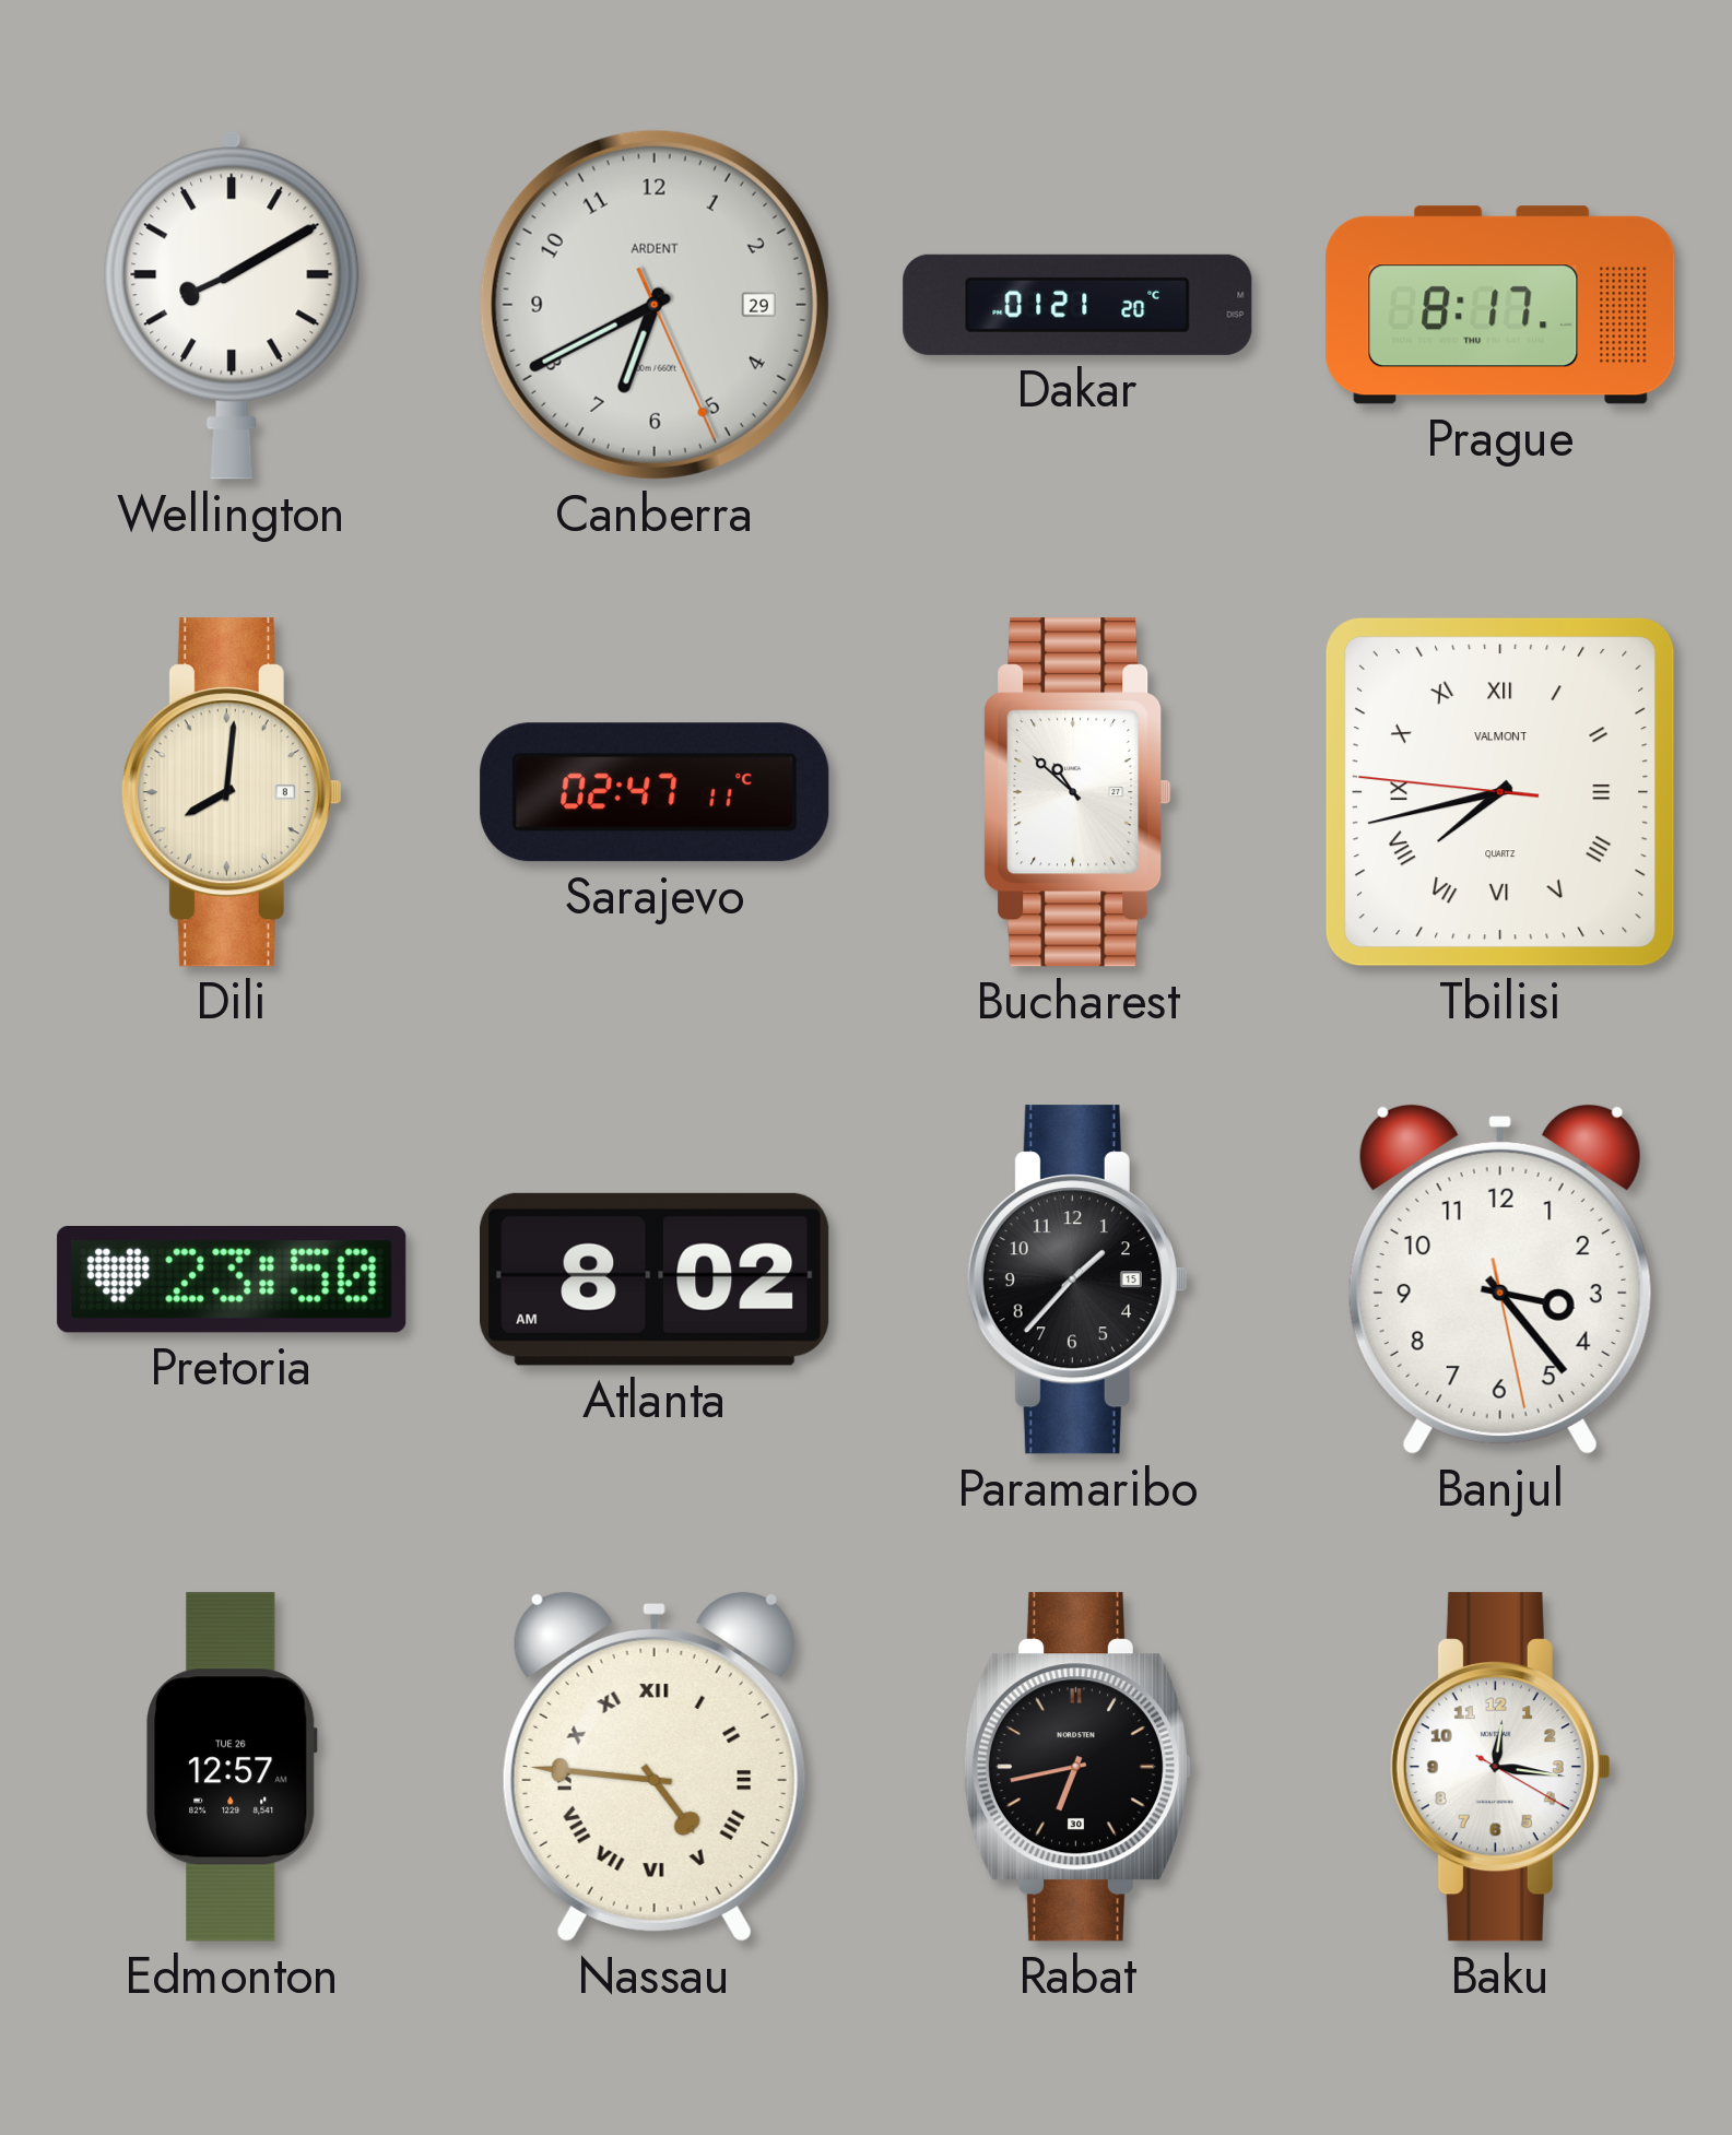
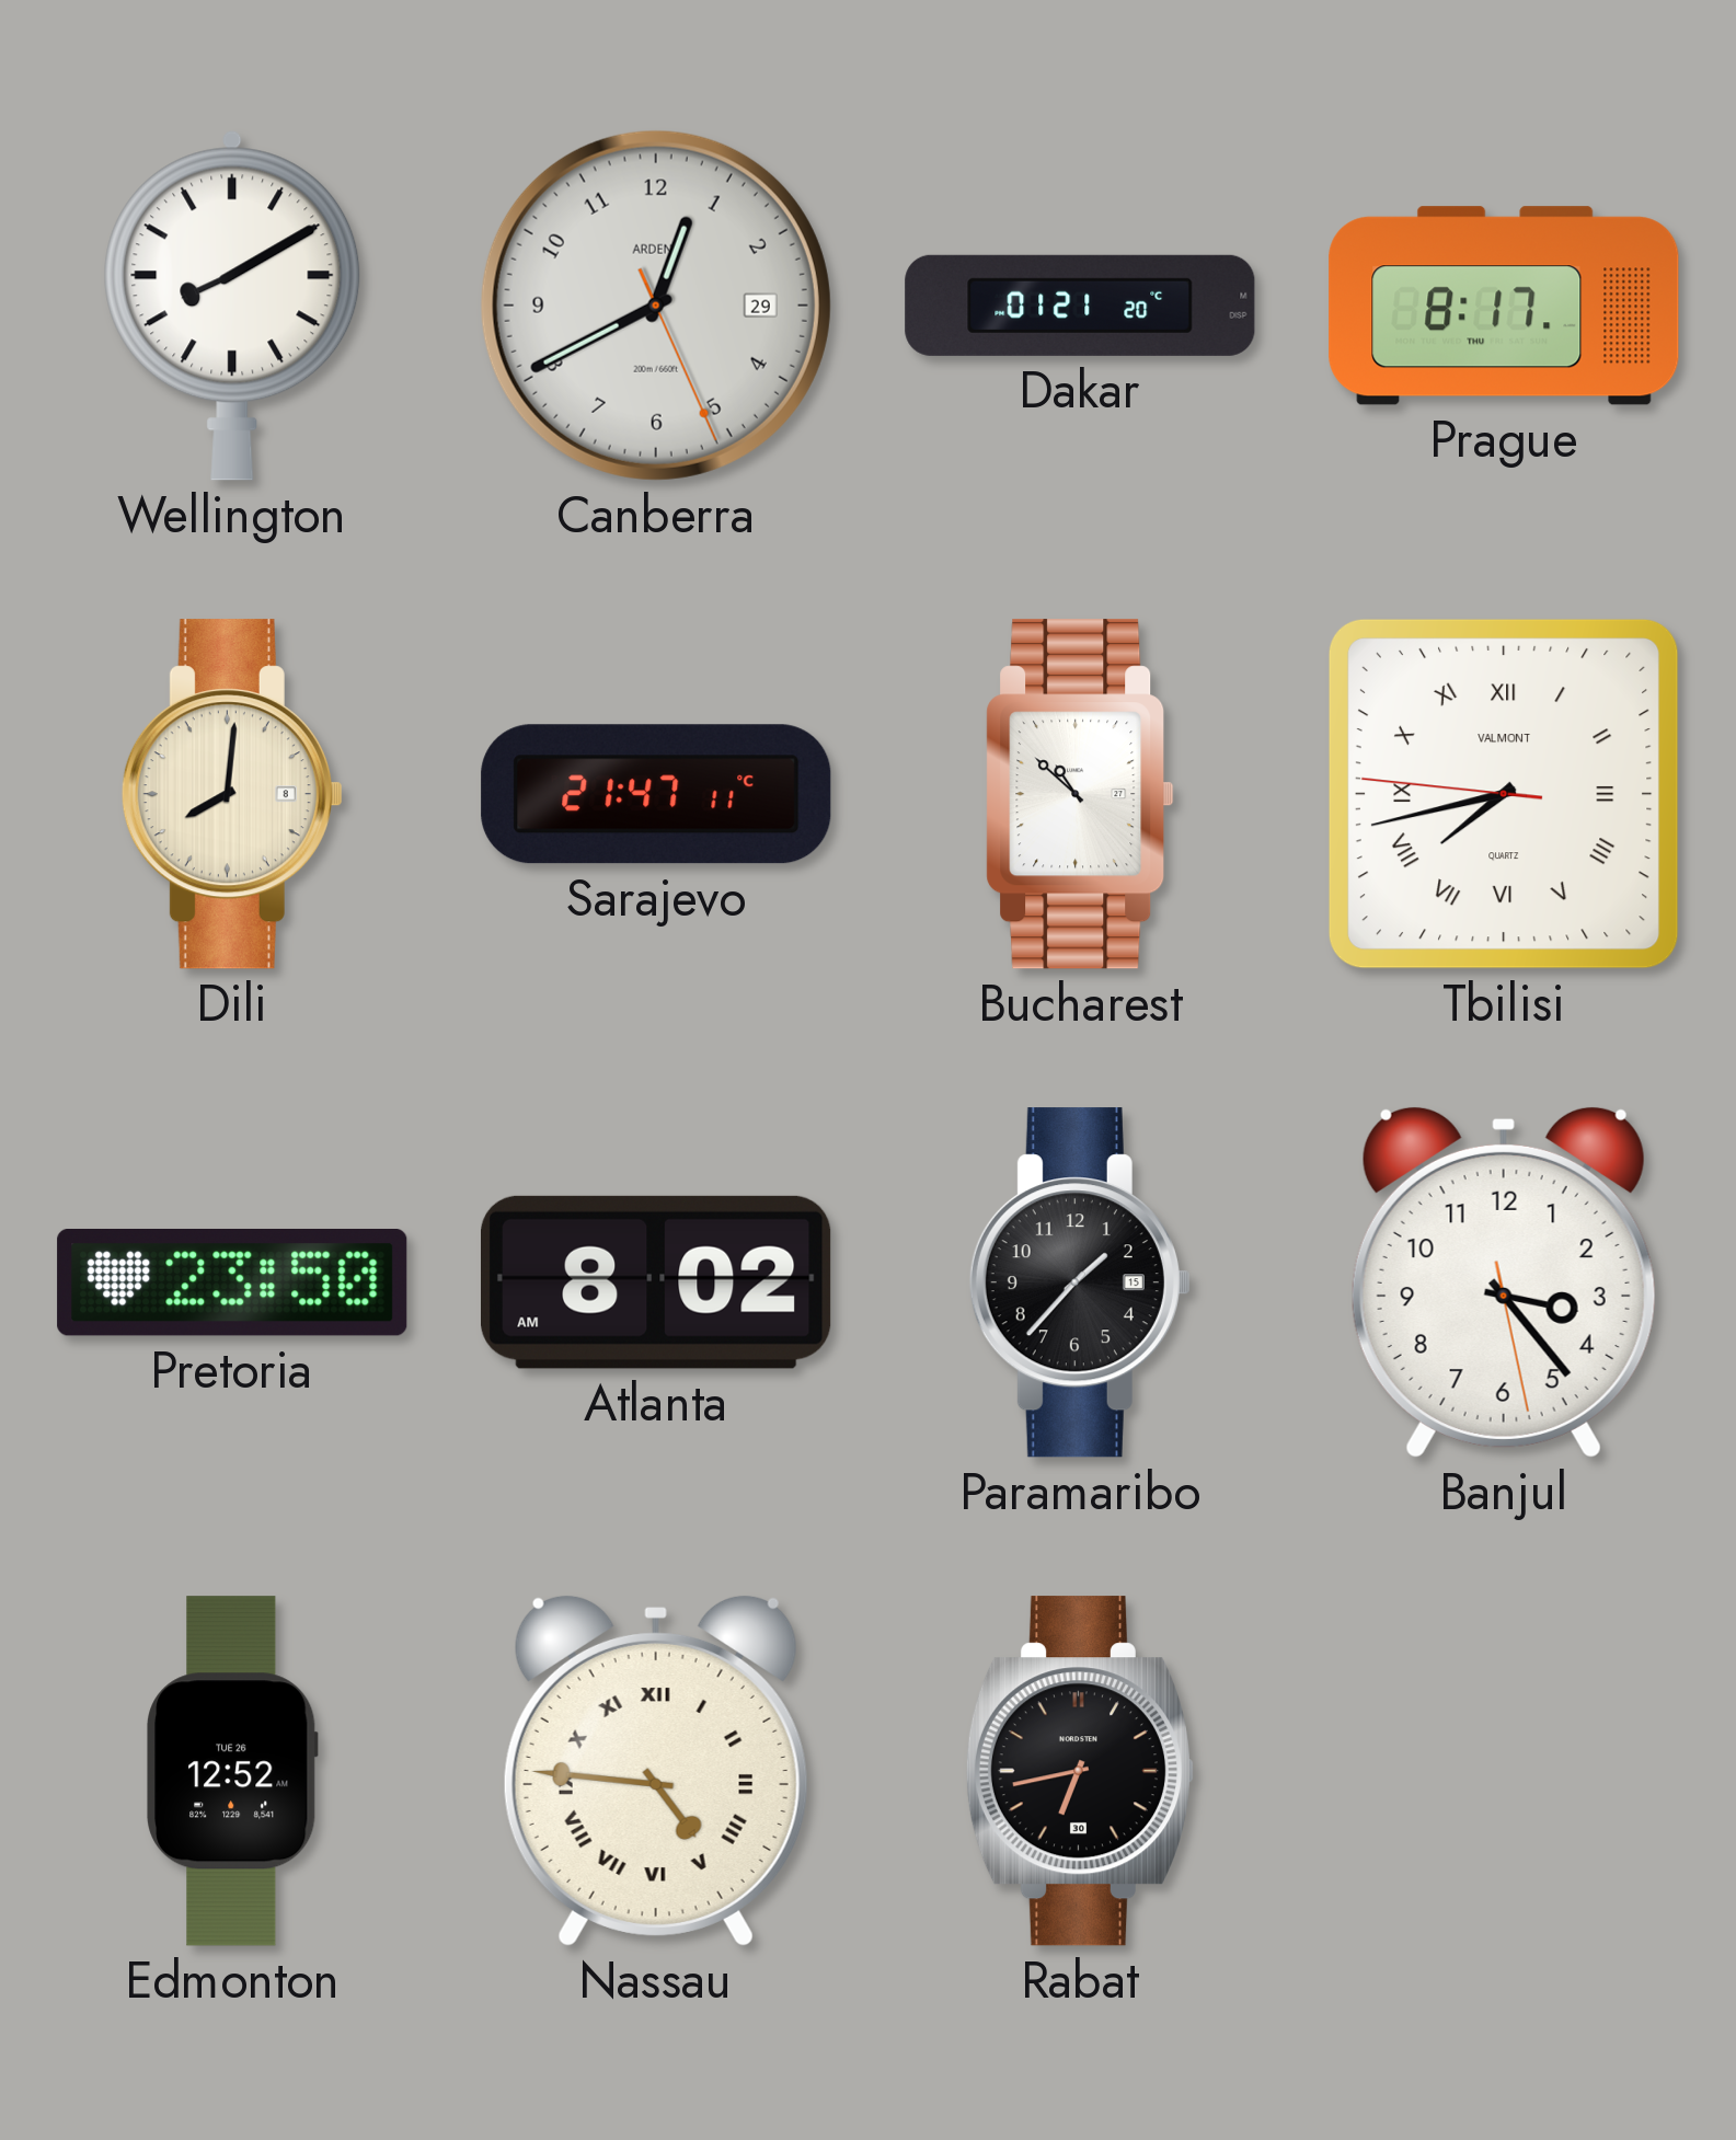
Canberra: 6:40 -> 12:40
Sarajevo: 02:47 -> 21:47
Edmonton: 12:57 -> 12:52
Baku: 12:16 -> none
